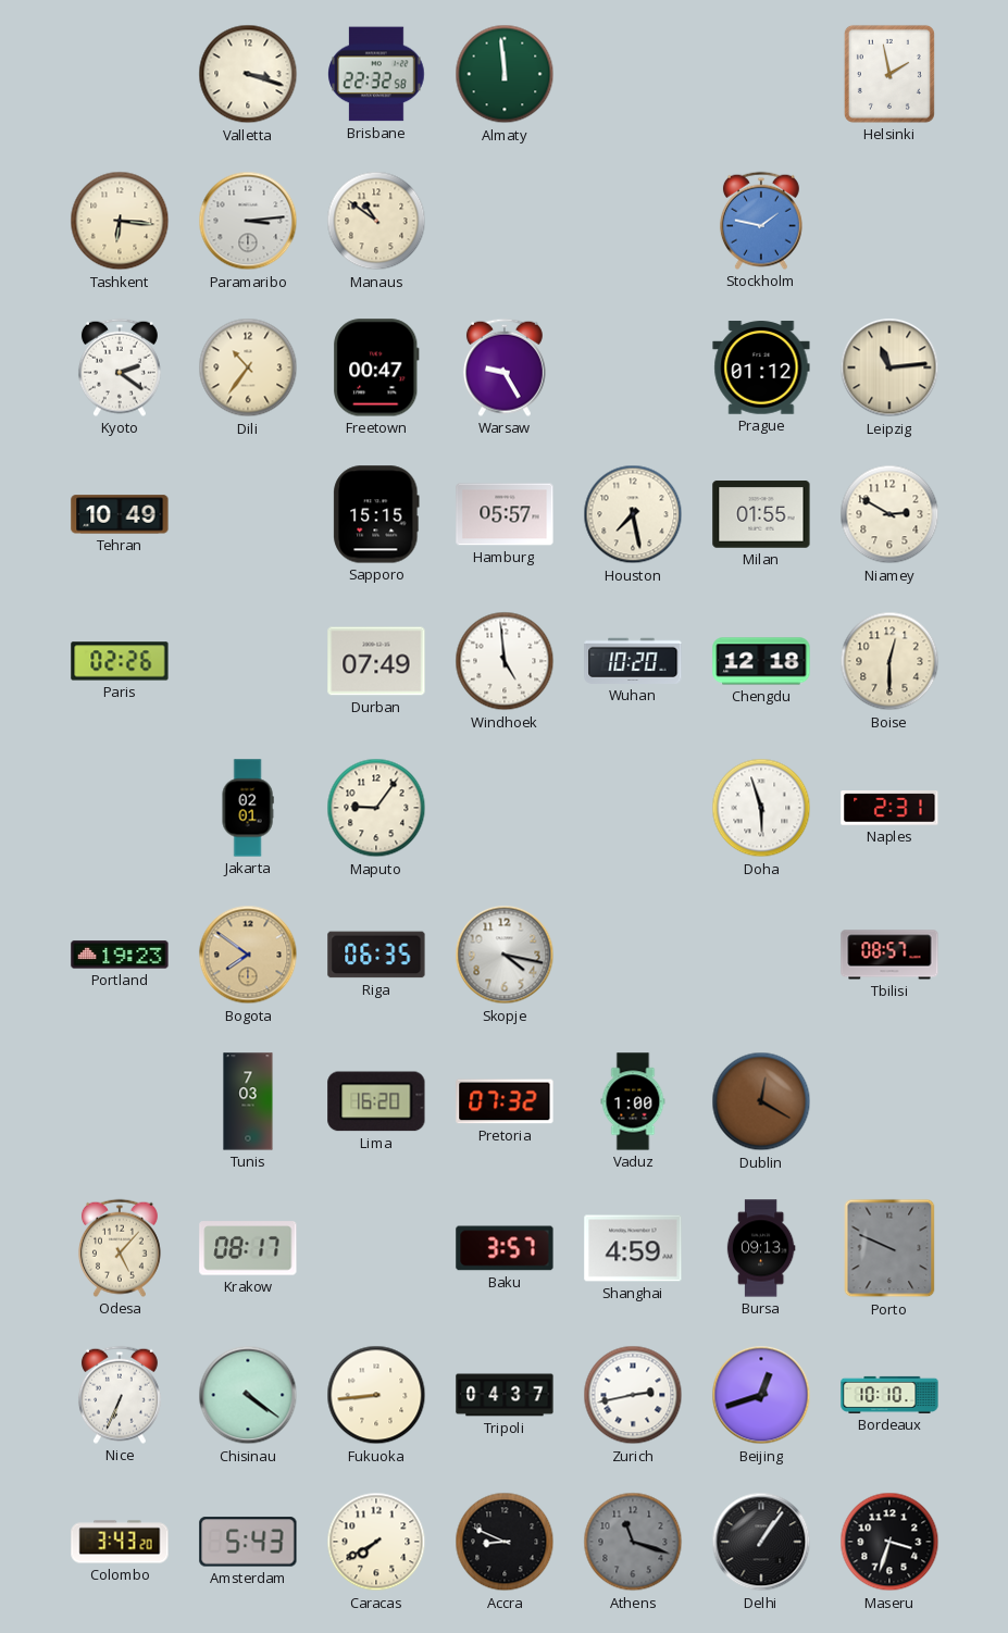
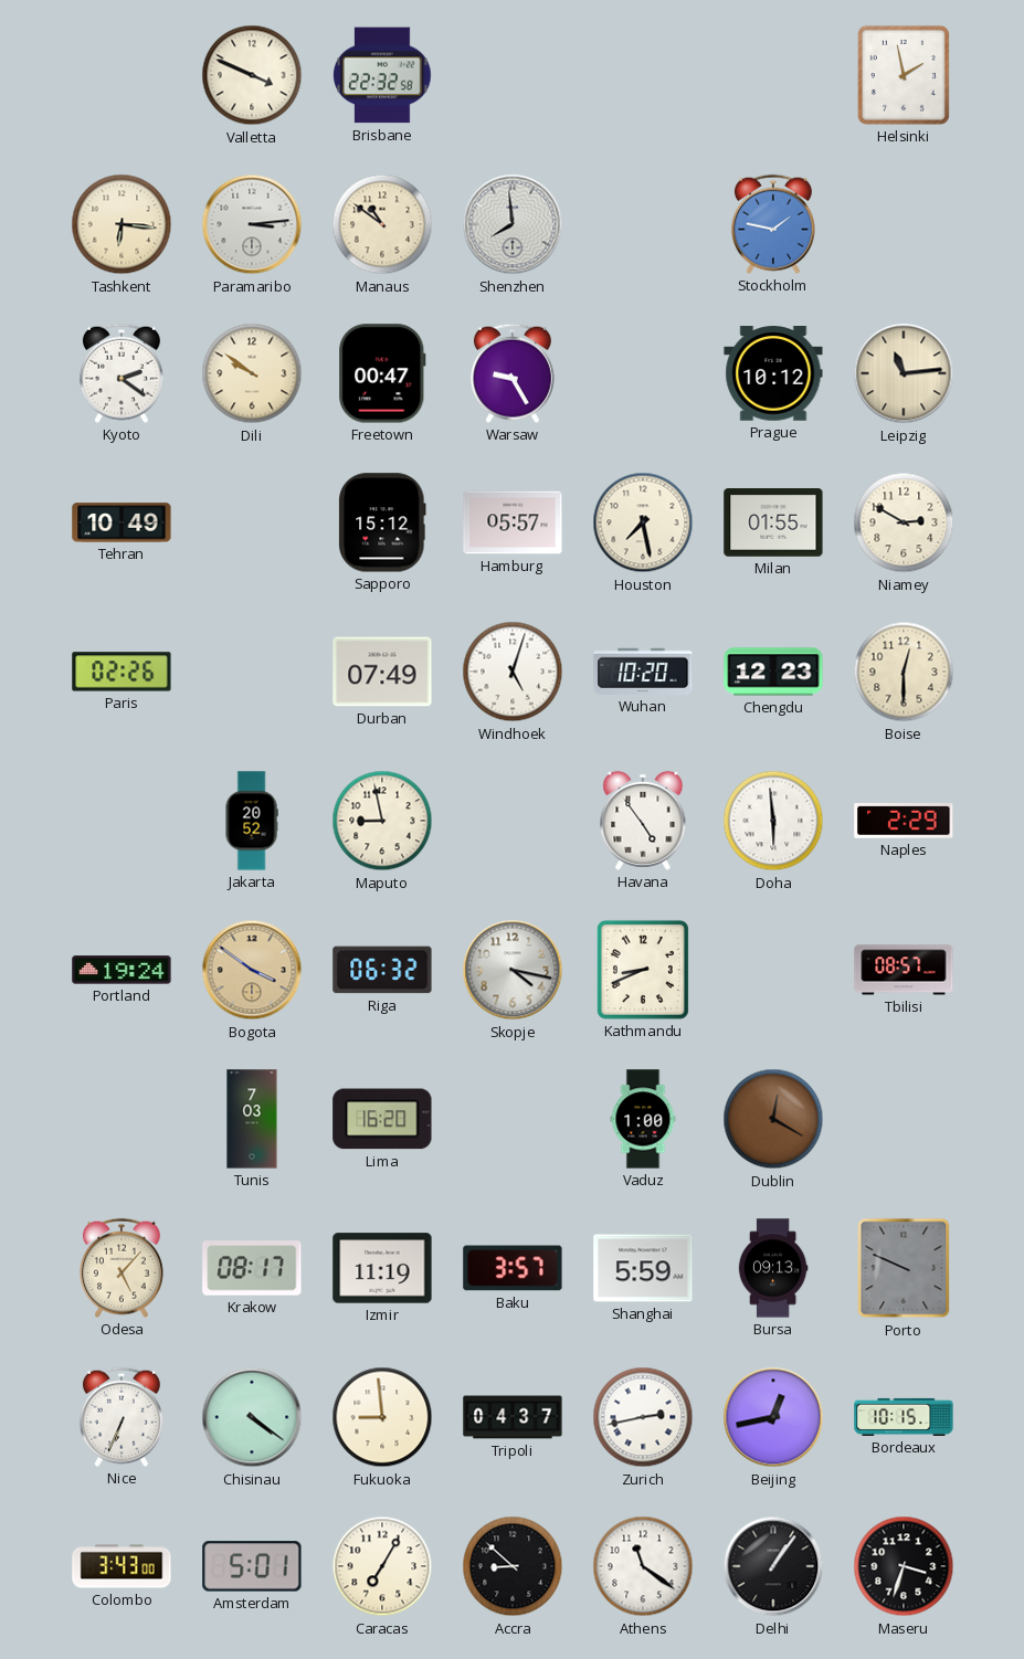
Valletta: 3:18 -> 3:49
Almaty: 11:59 -> none
Shenzhen: none -> 7:59
Dili: 10:36 -> 9:51
Prague: 01:12 -> 10:12
Sapporo: 15:15 -> 15:12
Windhoek: 4:59 -> 5:03
Chengdu: 12:18 -> 12:23
Jakarta: 02:01 -> 20:52
Maputo: 9:06 -> 8:58
Havana: none -> 4:54
Doha: 5:57 -> 5:59
Naples: 2:31 -> 2:29
Portland: 19:23 -> 19:24
Bogota: 7:51 -> 3:51
Riga: 06:35 -> 06:32
Kathmandu: none -> 8:41
Pretoria: 07:32 -> none
Izmir: none -> 11:19
Shanghai: 4:59 -> 5:59
Fukuoka: 8:44 -> 8:59
Beijing: 12:42 -> 12:43
Bordeaux: 10:10 -> 10:15
Colombo: 3:43:20 -> 3:43:00
Amsterdam: 5:43 -> 5:01
Caracas: 7:40 -> 7:05
Accra: 8:49 -> 8:52
Athens: 11:18 -> 11:21
Athens dial: grey -> white
